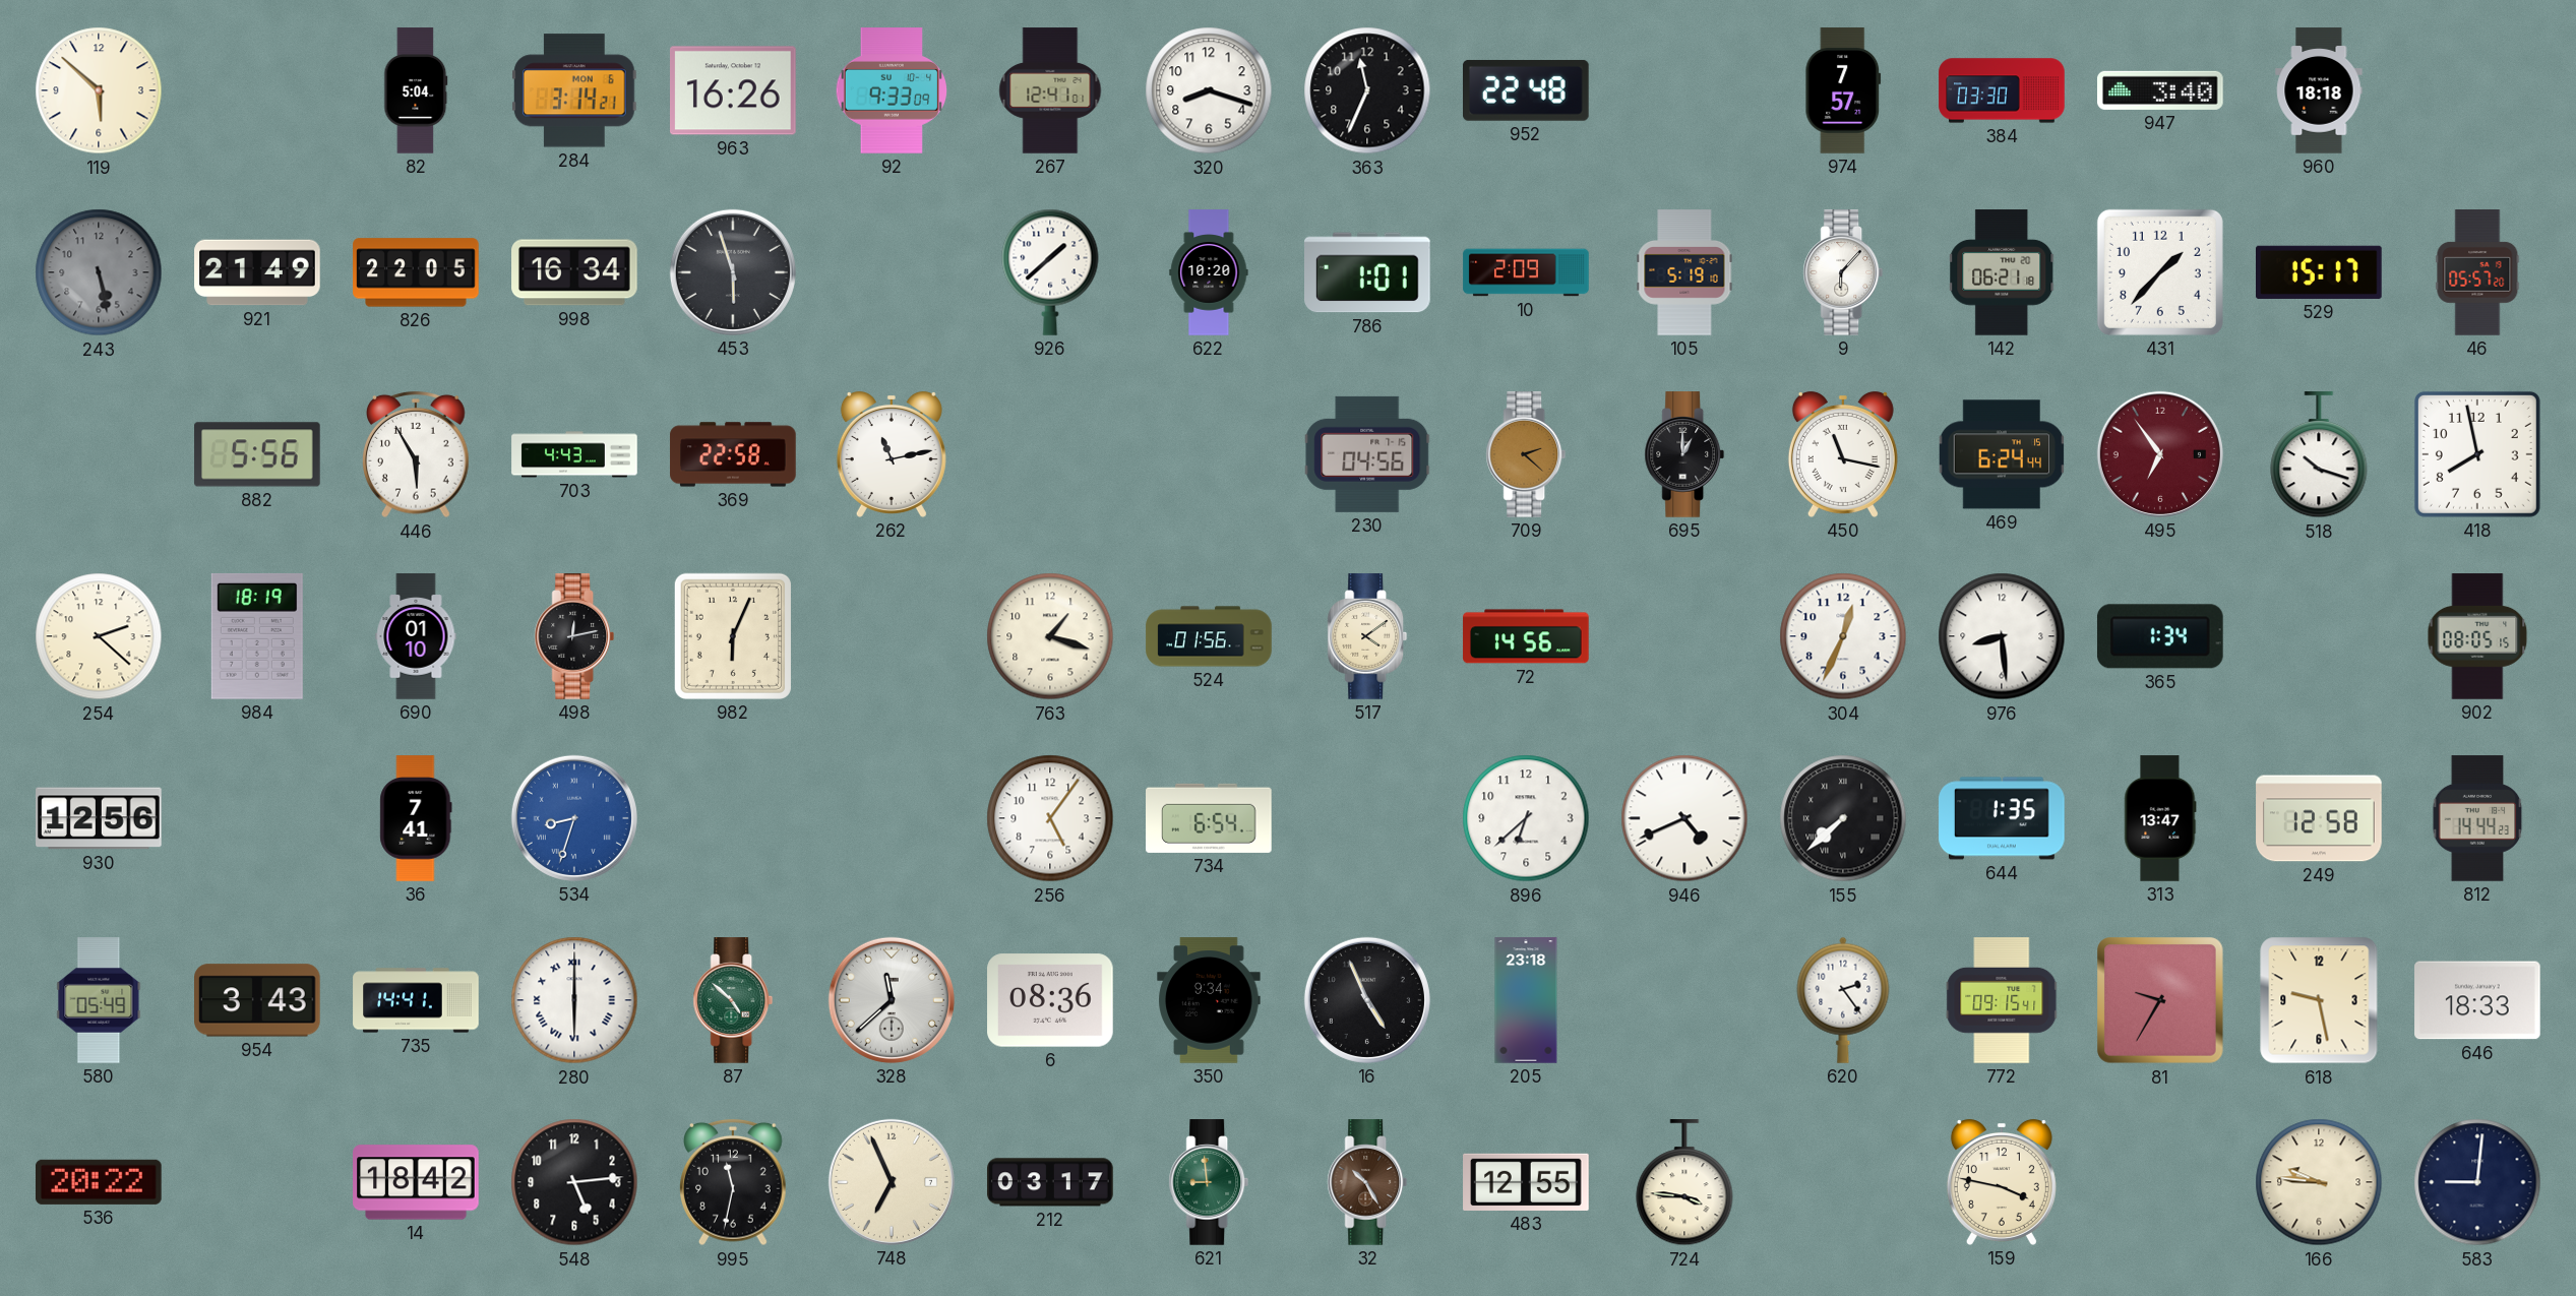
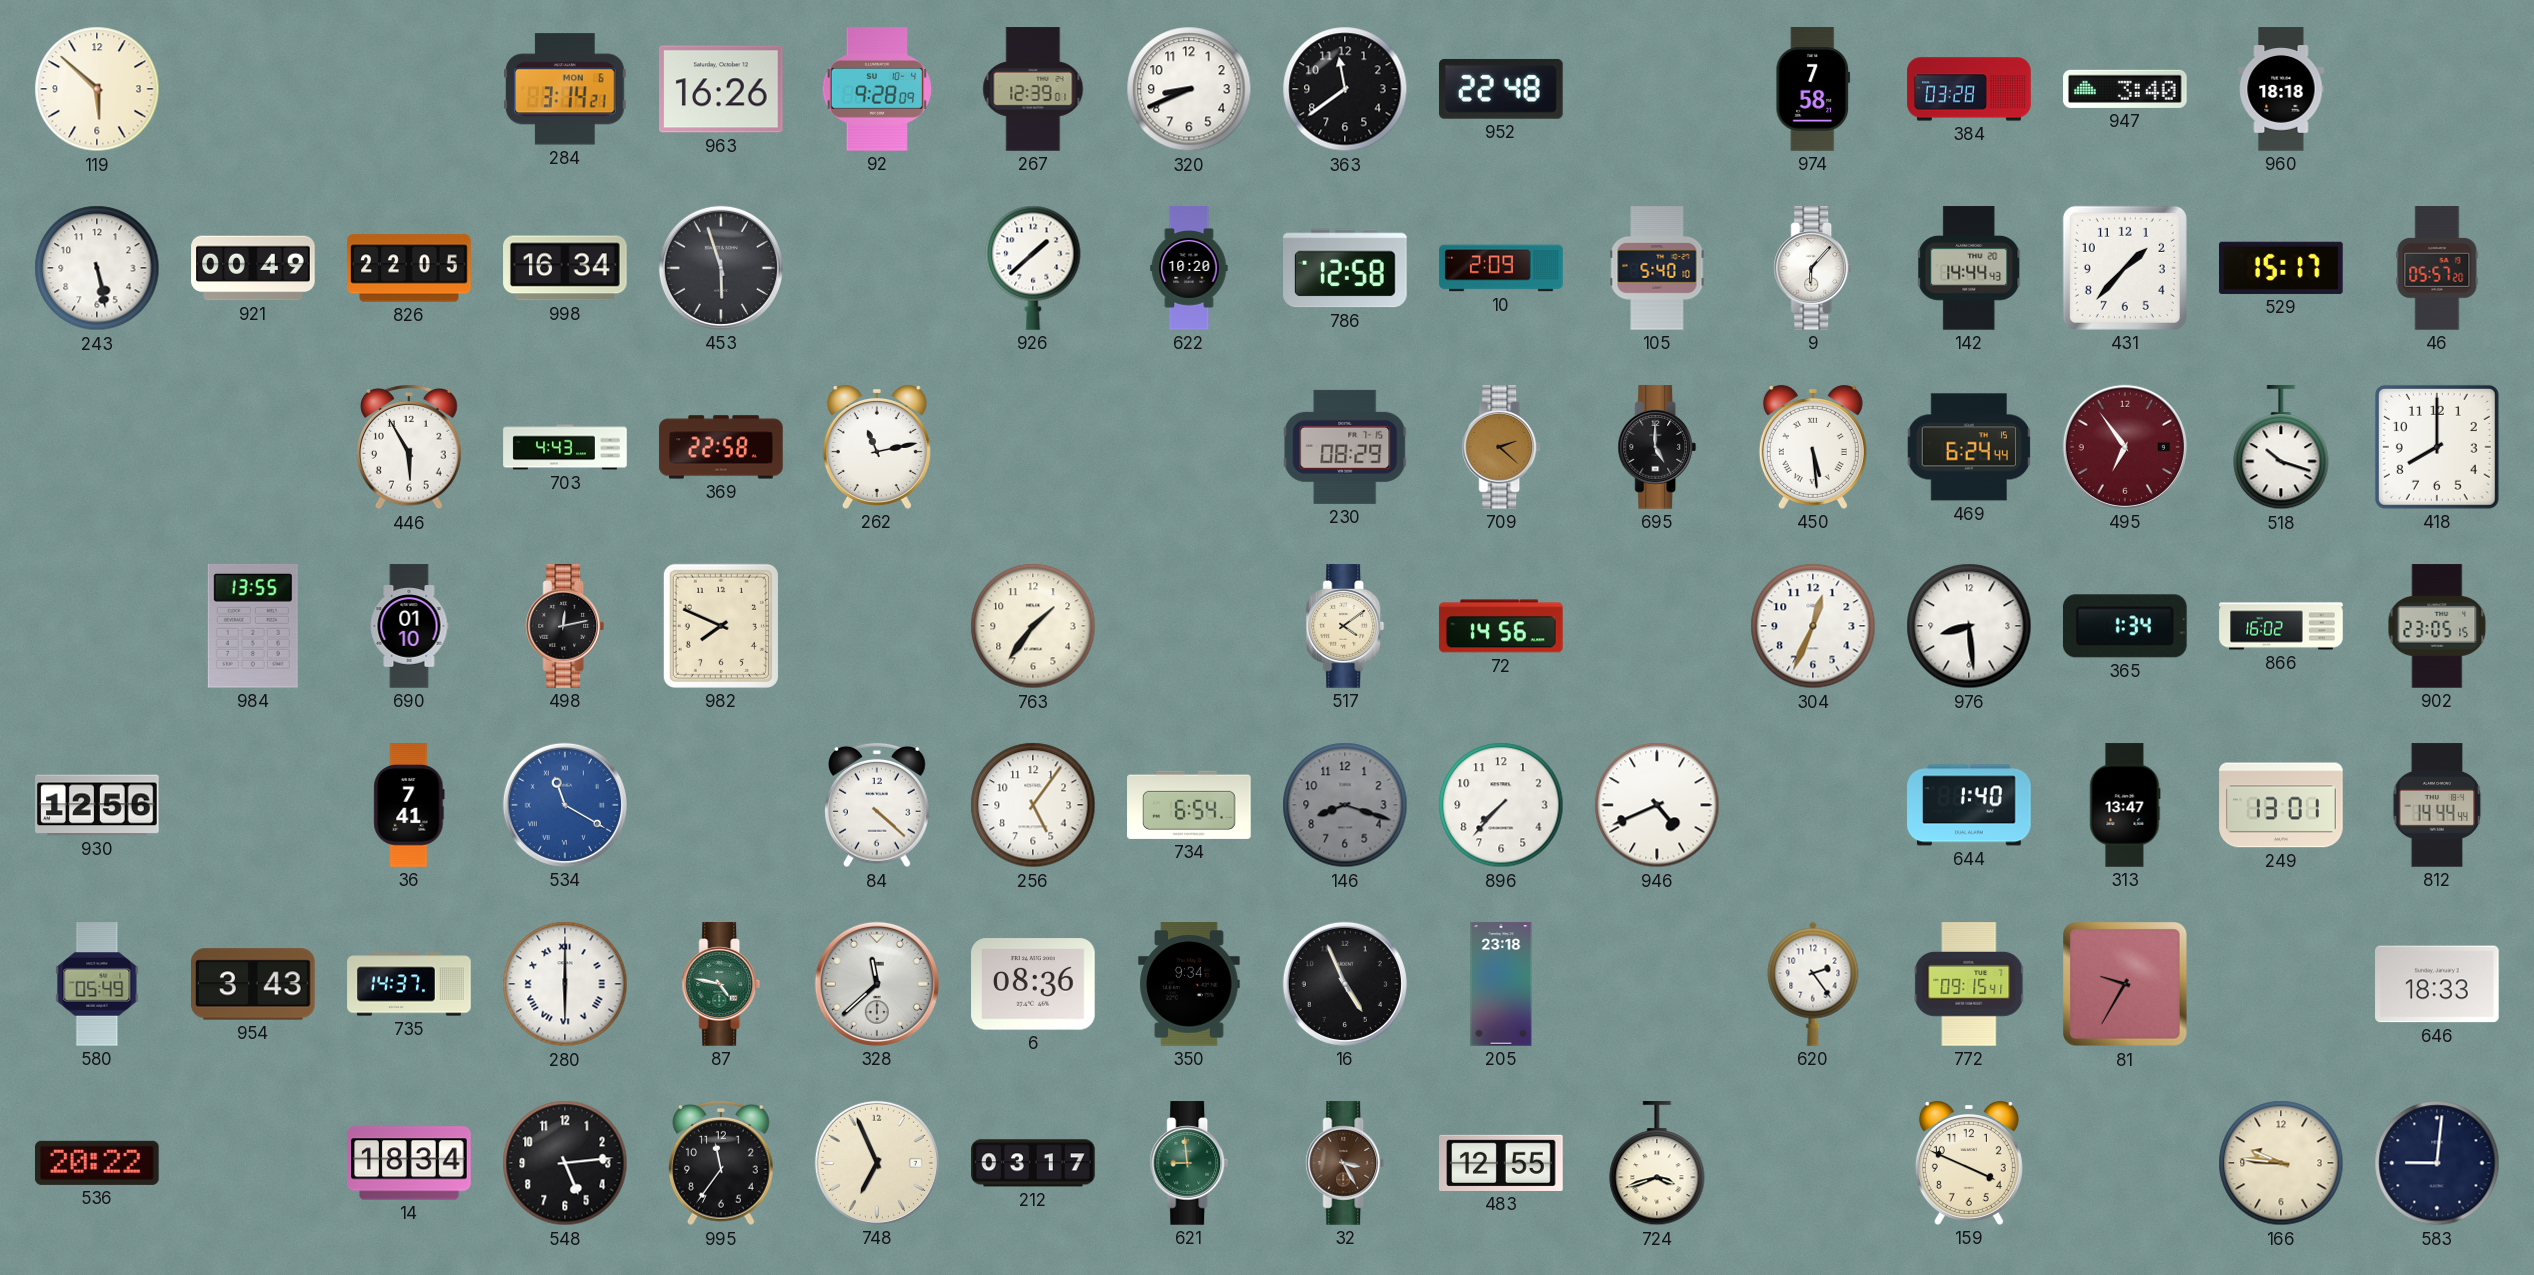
82: 5:04 -> none
92: 9:33 -> 9:28
267: 12:41 -> 12:39
320: 8:18 -> 8:41
363: 11:34 -> 11:39
974: 7:57 -> 7:58
384: 03:30 -> 03:28
243 dial: grey -> white
921: 21:49 -> 00:49
786: 1:01 -> 12:58
105: 5:19 -> 5:40
142: 06:21 -> 14:44
882: 5:56 -> none
230: 04:56 -> 08:29
695: 1:00 -> 5:00
450: 11:17 -> 5:29
418: 7:58 -> 8:00
254: 2:22 -> none
984: 18:19 -> 13:55
982: 6:04 -> 7:49
763: 1:18 -> 1:36
524: 01:56 -> none
866: none -> 16:02
902: 08:05 -> 23:05
534: 8:33 -> 11:20
84: none -> 4:22
146: none -> 8:18
896: 6:38 -> 7:37
155: 7:38 -> none
644: 1:35 -> 1:40
249: 12:58 -> 13:01
812: 14:44:23 -> 14:44:44
735: 14:41 -> 14:37
87: 4:52 -> 4:47
618: 9:28 -> none
14: 18:42 -> 18:34
995: 11:32 -> 11:36
32: 10:25 -> 3:25
724: 3:46 -> 3:42
159: 3:47 -> 3:49
